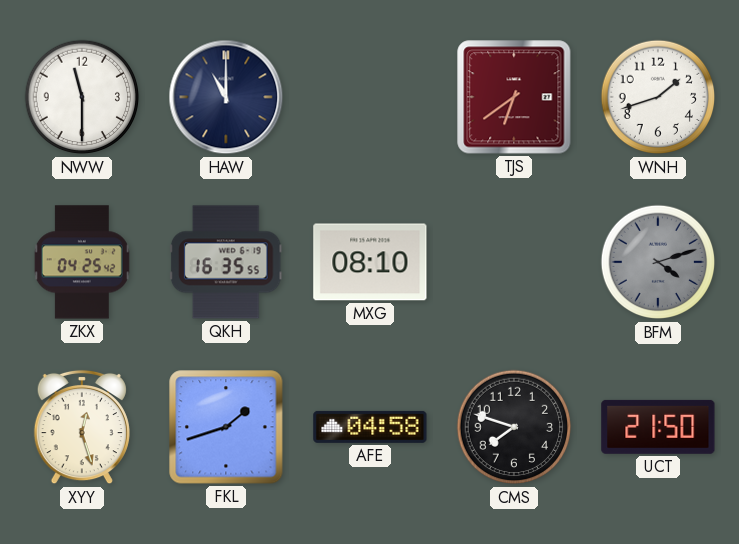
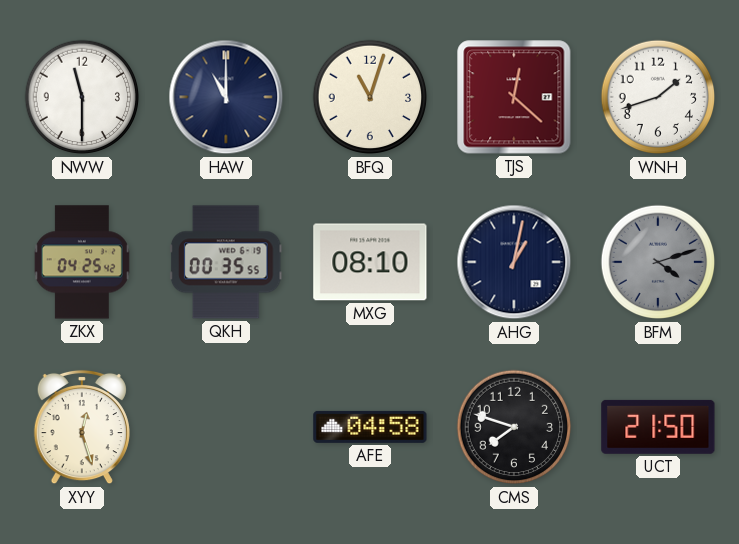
BFQ: none -> 11:03
TJS: 6:39 -> 12:22
QKH: 16:35 -> 00:35
AHG: none -> 1:02
FKL: 1:42 -> none
